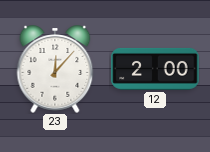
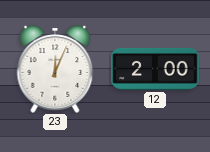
23: 12:07 -> 12:04
